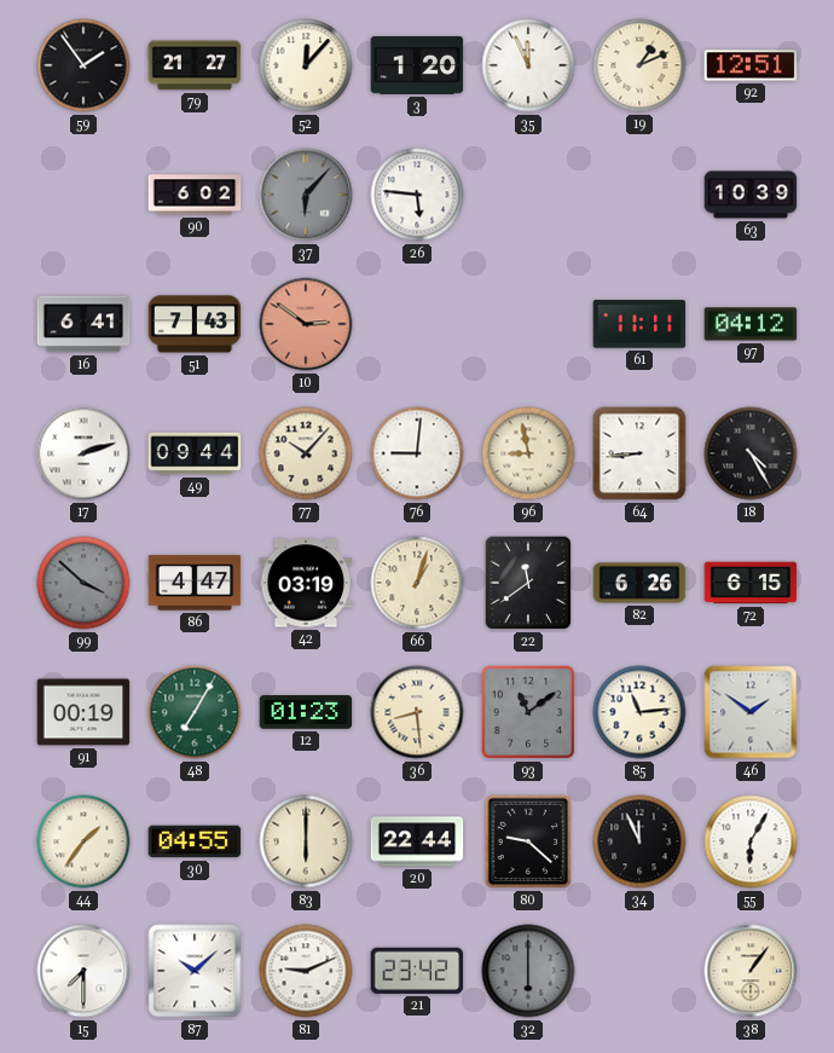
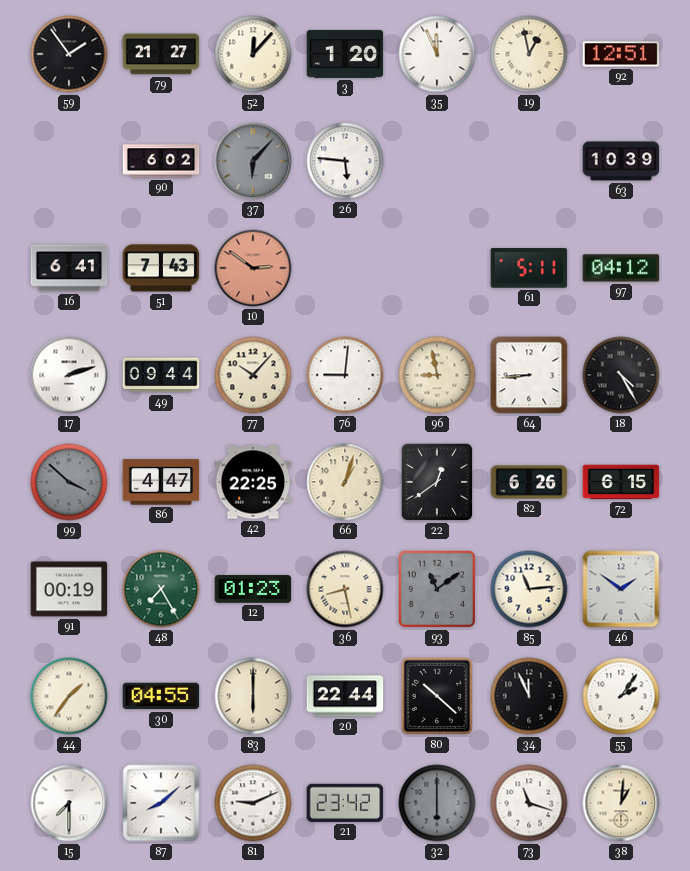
19: 1:11 -> 12:58
61: 11:11 -> 5:11
42: 03:19 -> 22:25
22: 11:39 -> 12:39
48: 7:05 -> 7:25
36: 8:29 -> 8:28
80: 9:22 -> 10:22
55: 6:05 -> 2:06
87: 10:08 -> 8:08
73: none -> 11:18
38: 1:06 -> 1:01
